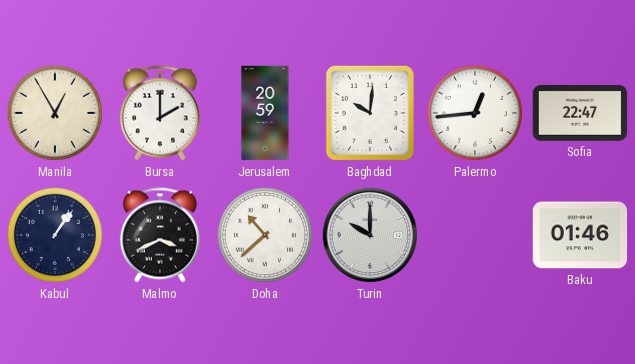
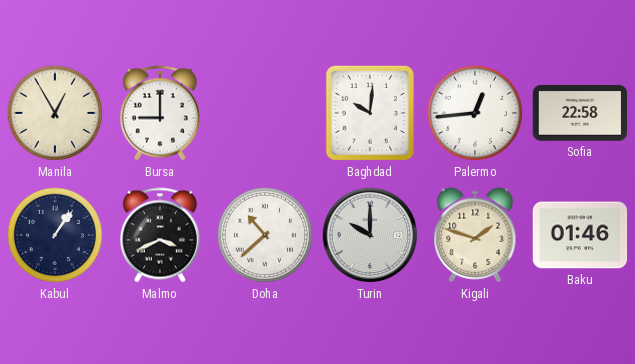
Bursa: 2:00 -> 9:00
Jerusalem: 20:59 -> none
Sofia: 22:47 -> 22:58
Kigali: none -> 1:48
